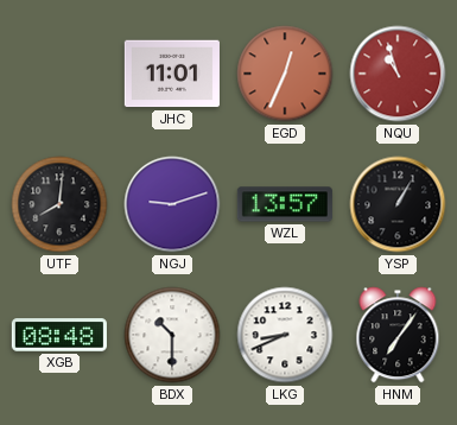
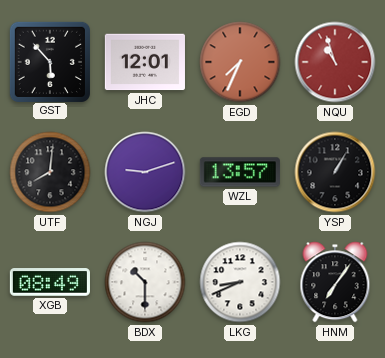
GST: none -> 5:53
JHC: 11:01 -> 12:01
EGD: 12:34 -> 7:34
XGB: 08:48 -> 08:49
